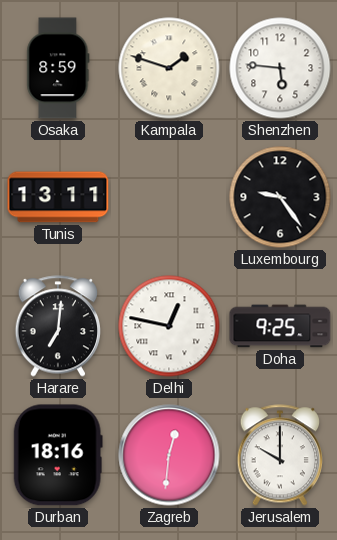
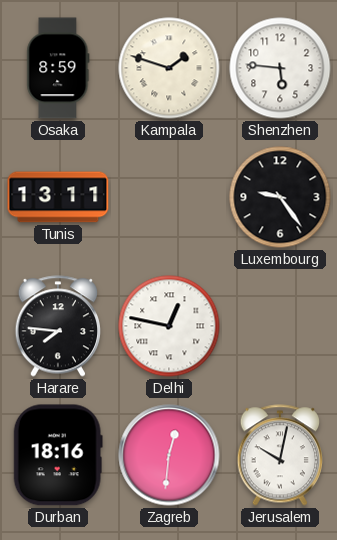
Harare: 7:01 -> 7:46
Doha: 9:25 -> none
Jerusalem: 10:00 -> 10:02
